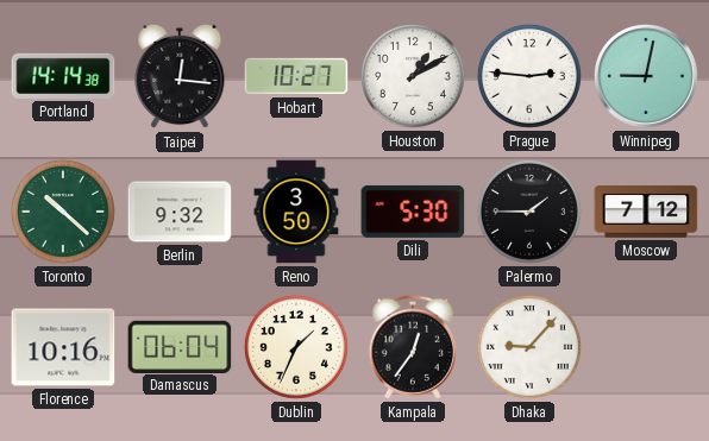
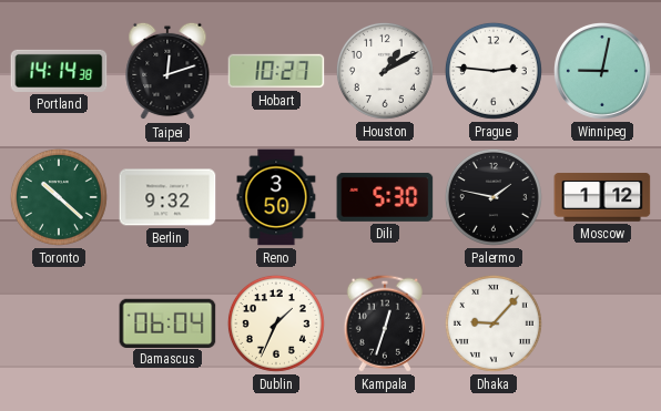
Taipei: 12:16 -> 12:12
Palermo: 1:45 -> 1:47
Moscow: 7:12 -> 1:12
Florence: 10:16 -> none
Kampala: 12:36 -> 12:33
